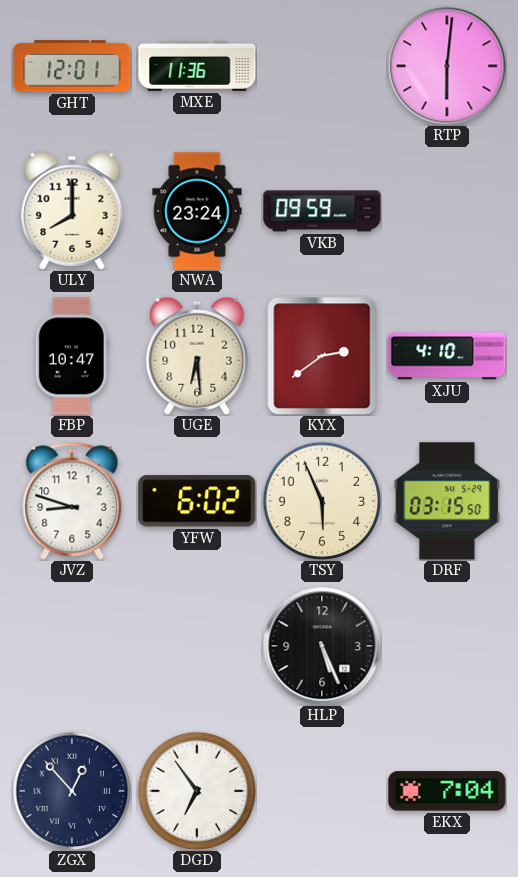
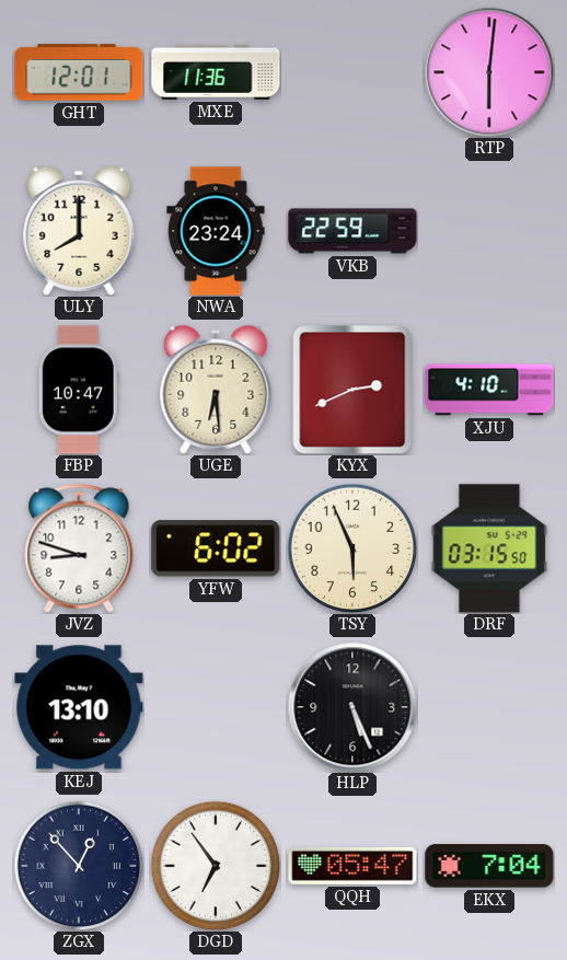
VKB: 09:59 -> 22:59
KYX: 2:39 -> 2:41
KEJ: none -> 13:10
QQH: none -> 05:47
